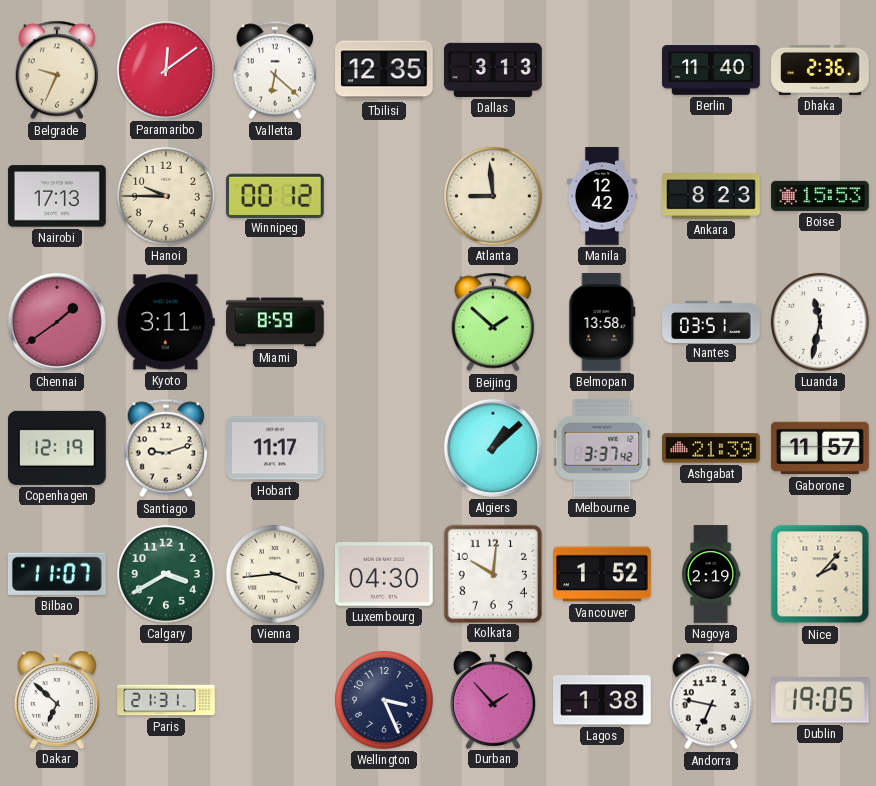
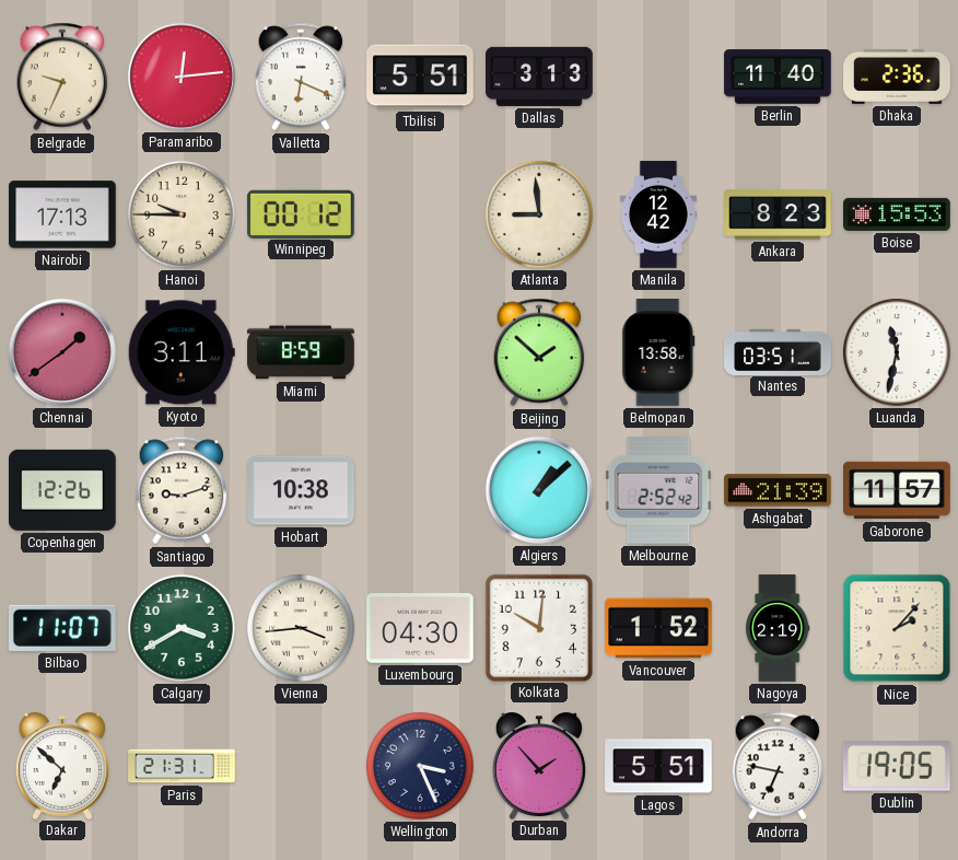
Paramaribo: 12:09 -> 12:14
Valletta: 6:22 -> 6:19
Tbilisi: 12:35 -> 5:51
Copenhagen: 12:19 -> 12:26
Hobart: 11:17 -> 10:38
Melbourne: 3:37 -> 2:52
Lagos: 1:38 -> 5:51
